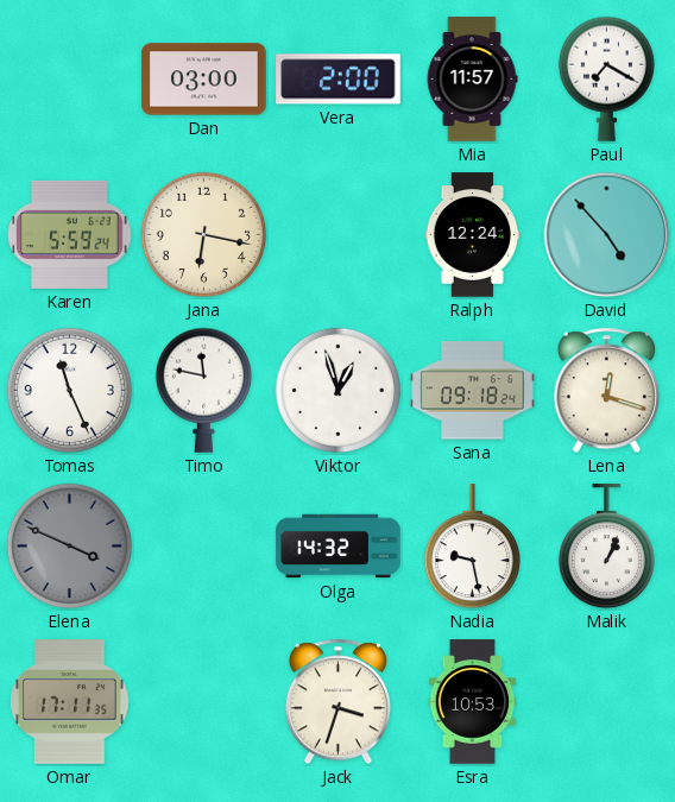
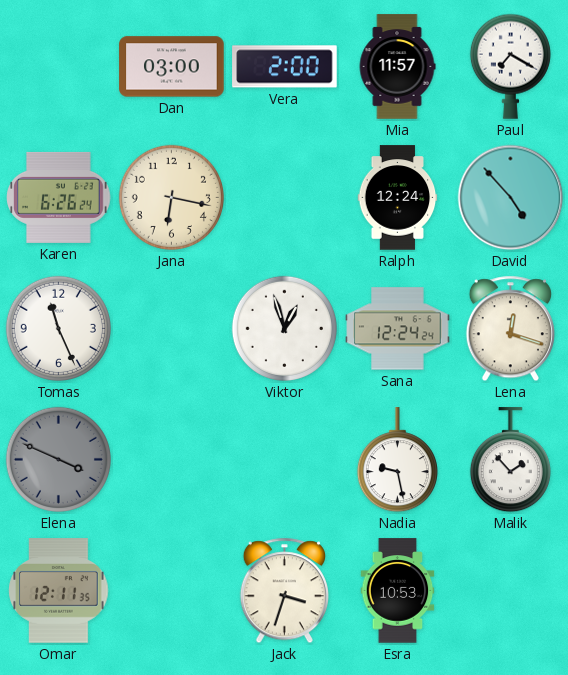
Karen: 5:59 -> 6:26
Timo: 11:47 -> none
Sana: 09:18 -> 12:24
Olga: 14:32 -> none
Malik: 1:04 -> 1:53
Omar: 17:11 -> 12:11
